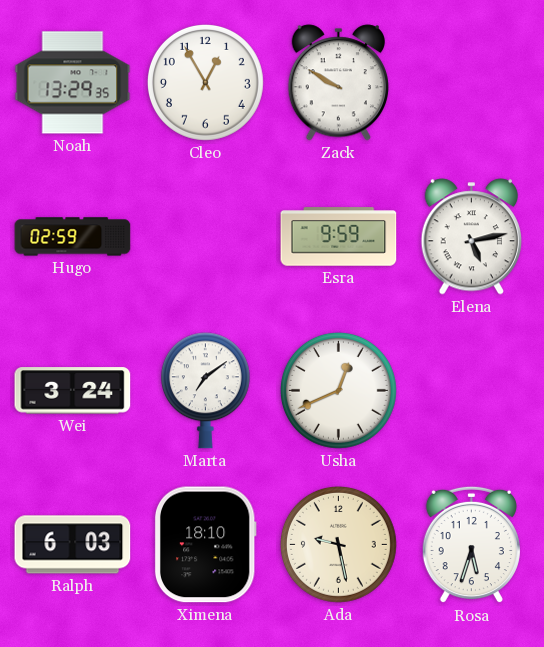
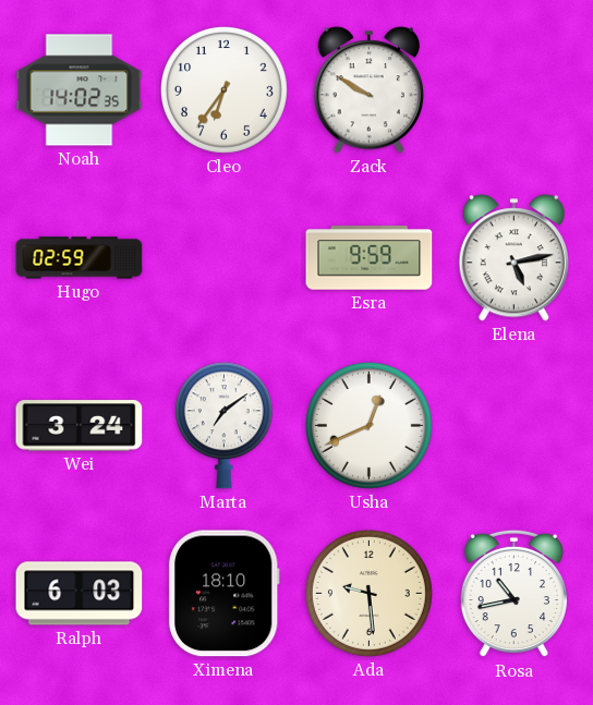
Noah: 13:29 -> 14:02
Cleo: 12:55 -> 6:36
Ada: 9:28 -> 9:29
Rosa: 5:33 -> 10:43
